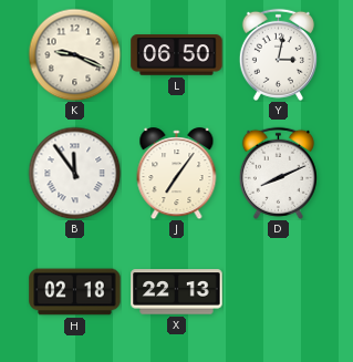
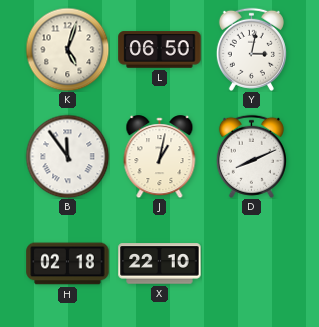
K: 9:19 -> 5:03
J: 7:06 -> 1:02
X: 22:13 -> 22:10
